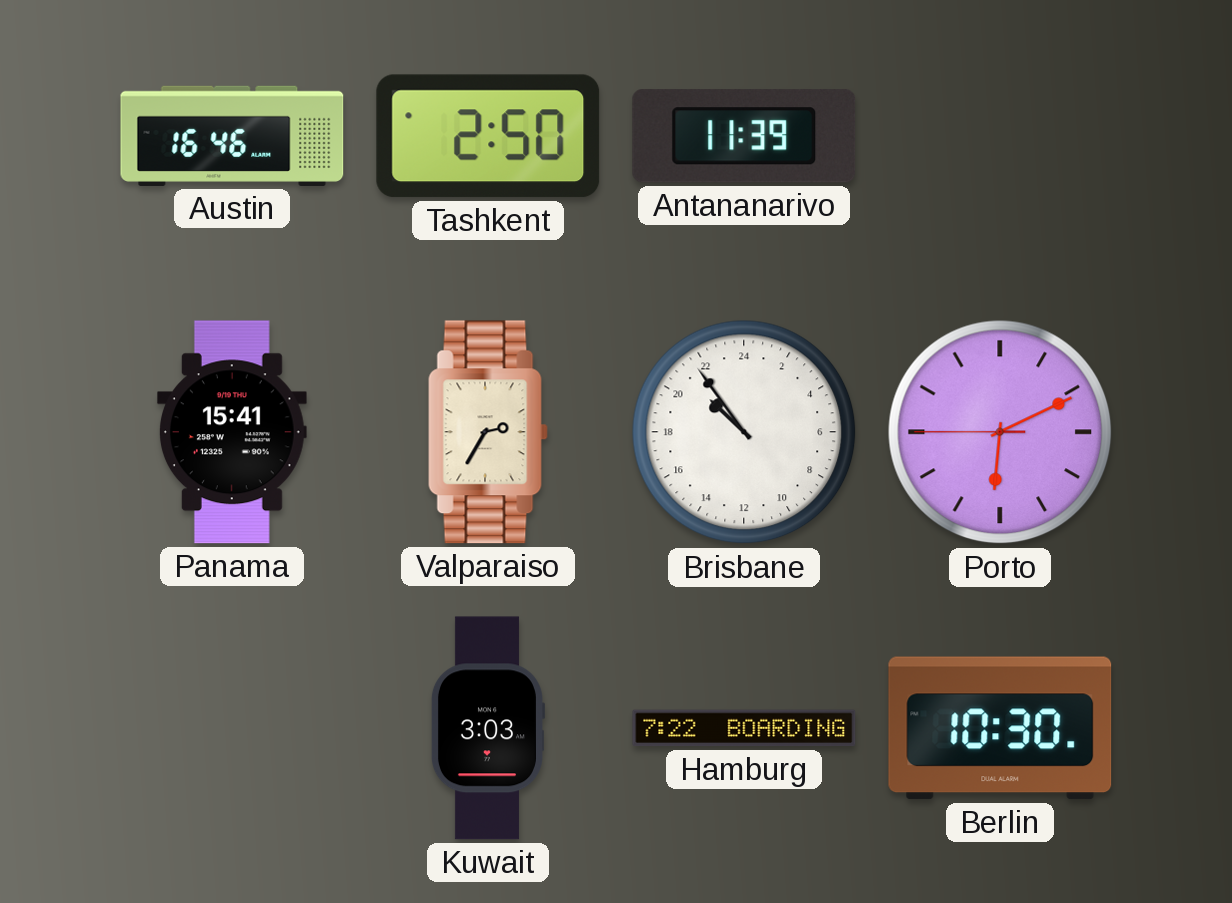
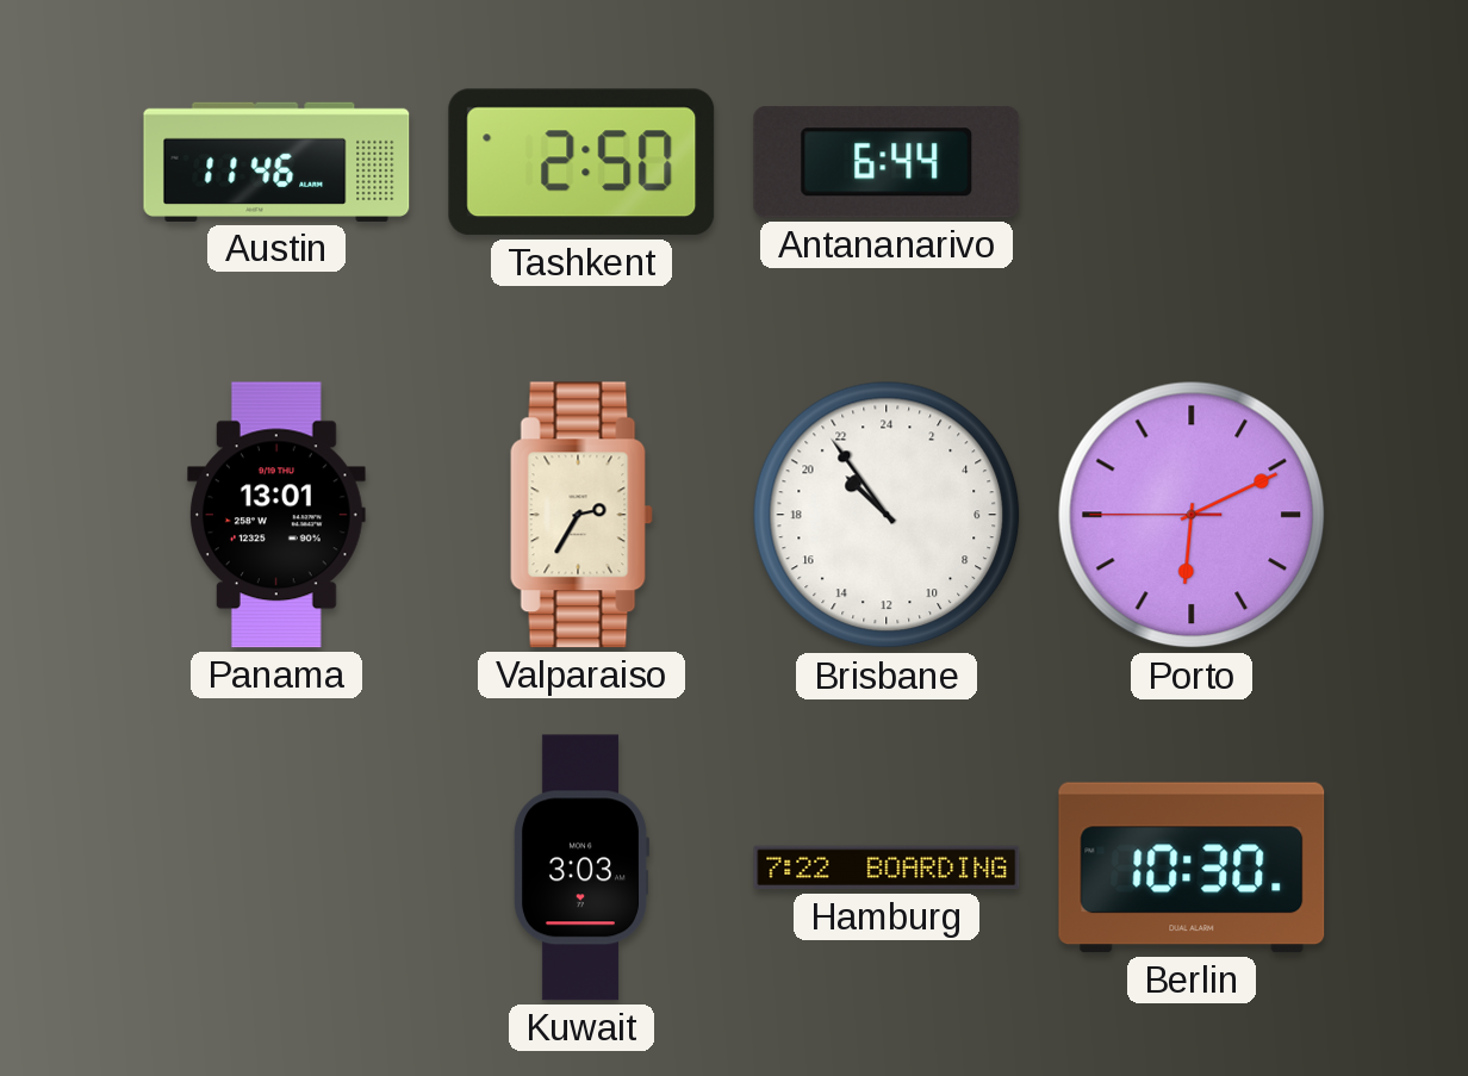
Austin: 16:46 -> 11:46
Antananarivo: 11:39 -> 6:44
Panama: 15:41 -> 13:01
